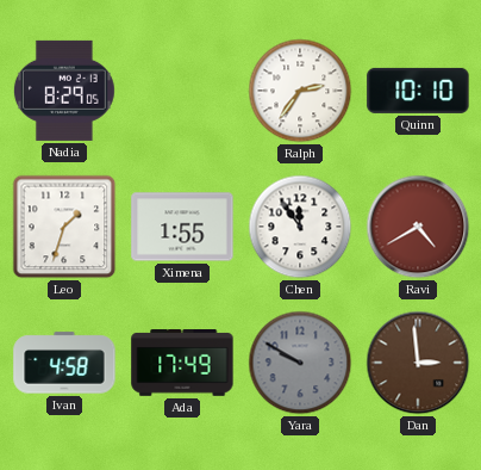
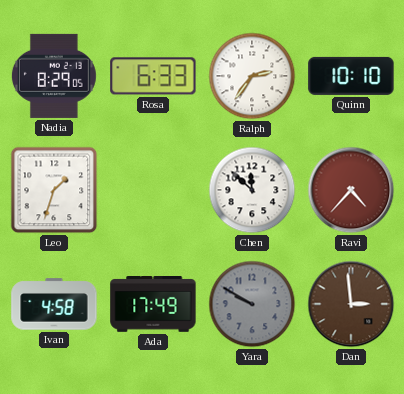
Rosa: none -> 6:33
Ximena: 1:55 -> none
Chen: 11:54 -> 11:52
Ravi: 4:40 -> 4:37
